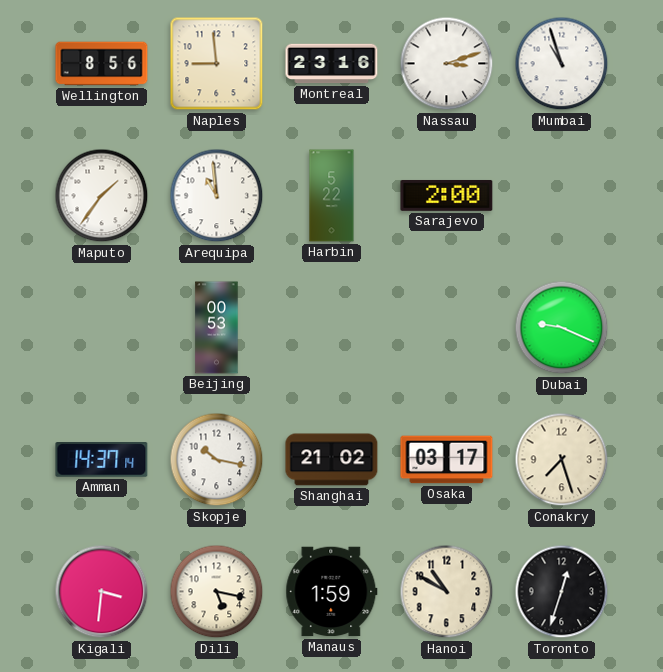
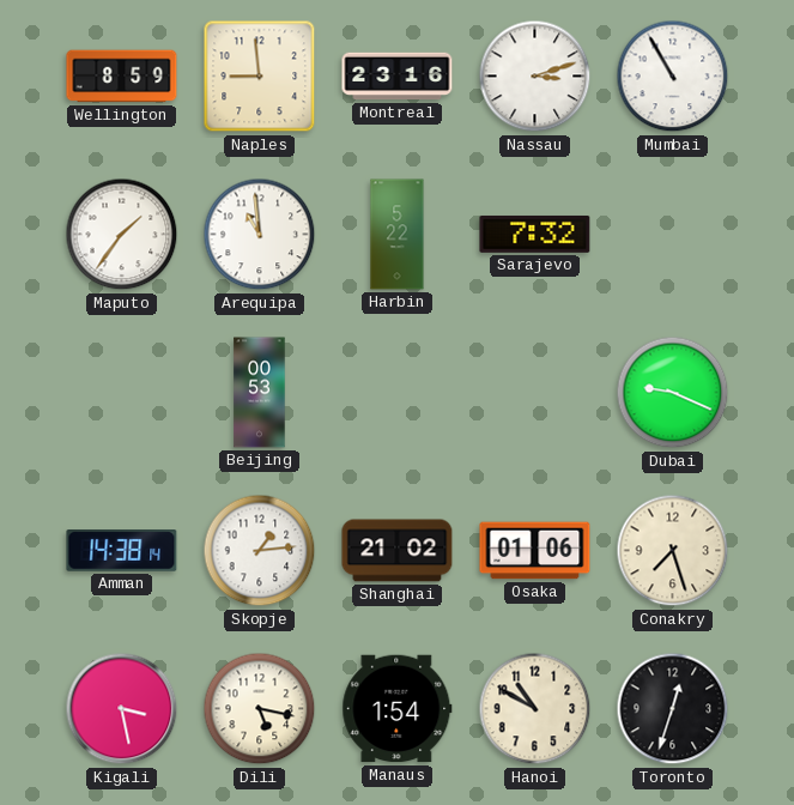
Wellington: 8:56 -> 8:59
Mumbai: 10:57 -> 10:55
Sarajevo: 2:00 -> 7:32
Amman: 14:37 -> 14:38
Skopje: 10:17 -> 1:14
Osaka: 03:17 -> 01:06
Kigali: 3:31 -> 3:28
Manaus: 1:59 -> 1:54
